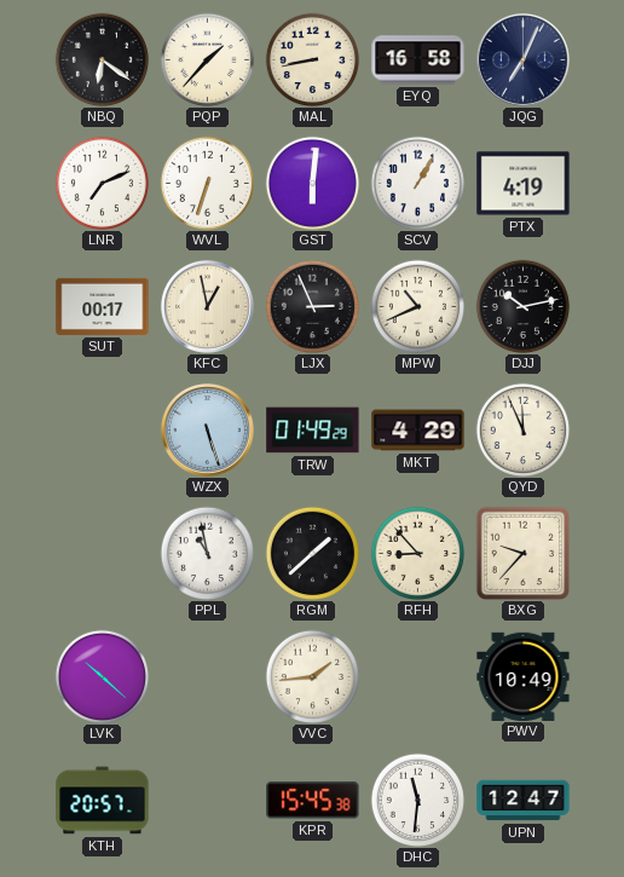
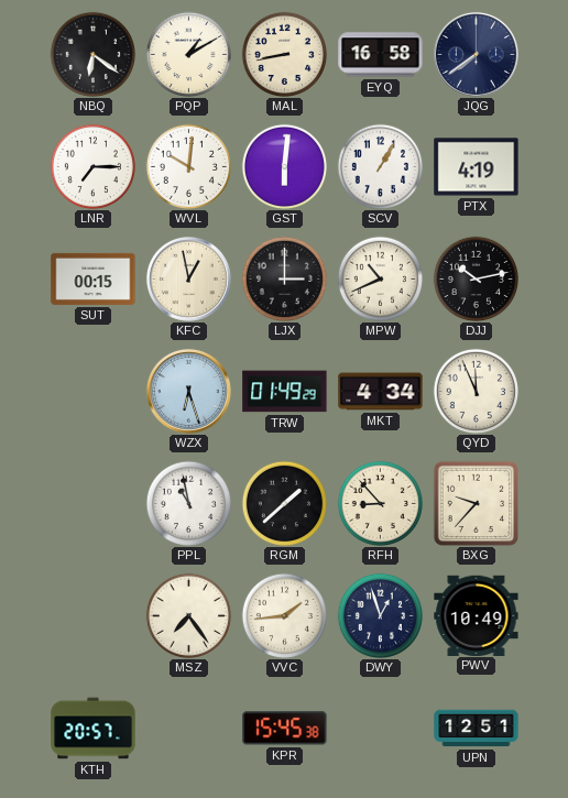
PQP: 1:37 -> 1:10
JQG: 7:04 -> 7:39
LNR: 7:11 -> 7:15
WVL: 6:33 -> 10:01
SUT: 00:17 -> 00:15
LJX: 2:56 -> 3:00
WZX: 5:27 -> 6:27
MKT: 4:29 -> 4:34
LVK: 10:22 -> none
MSZ: none -> 7:24
DWY: none -> 12:57
DHC: 11:31 -> none
UPN: 12:47 -> 12:51
